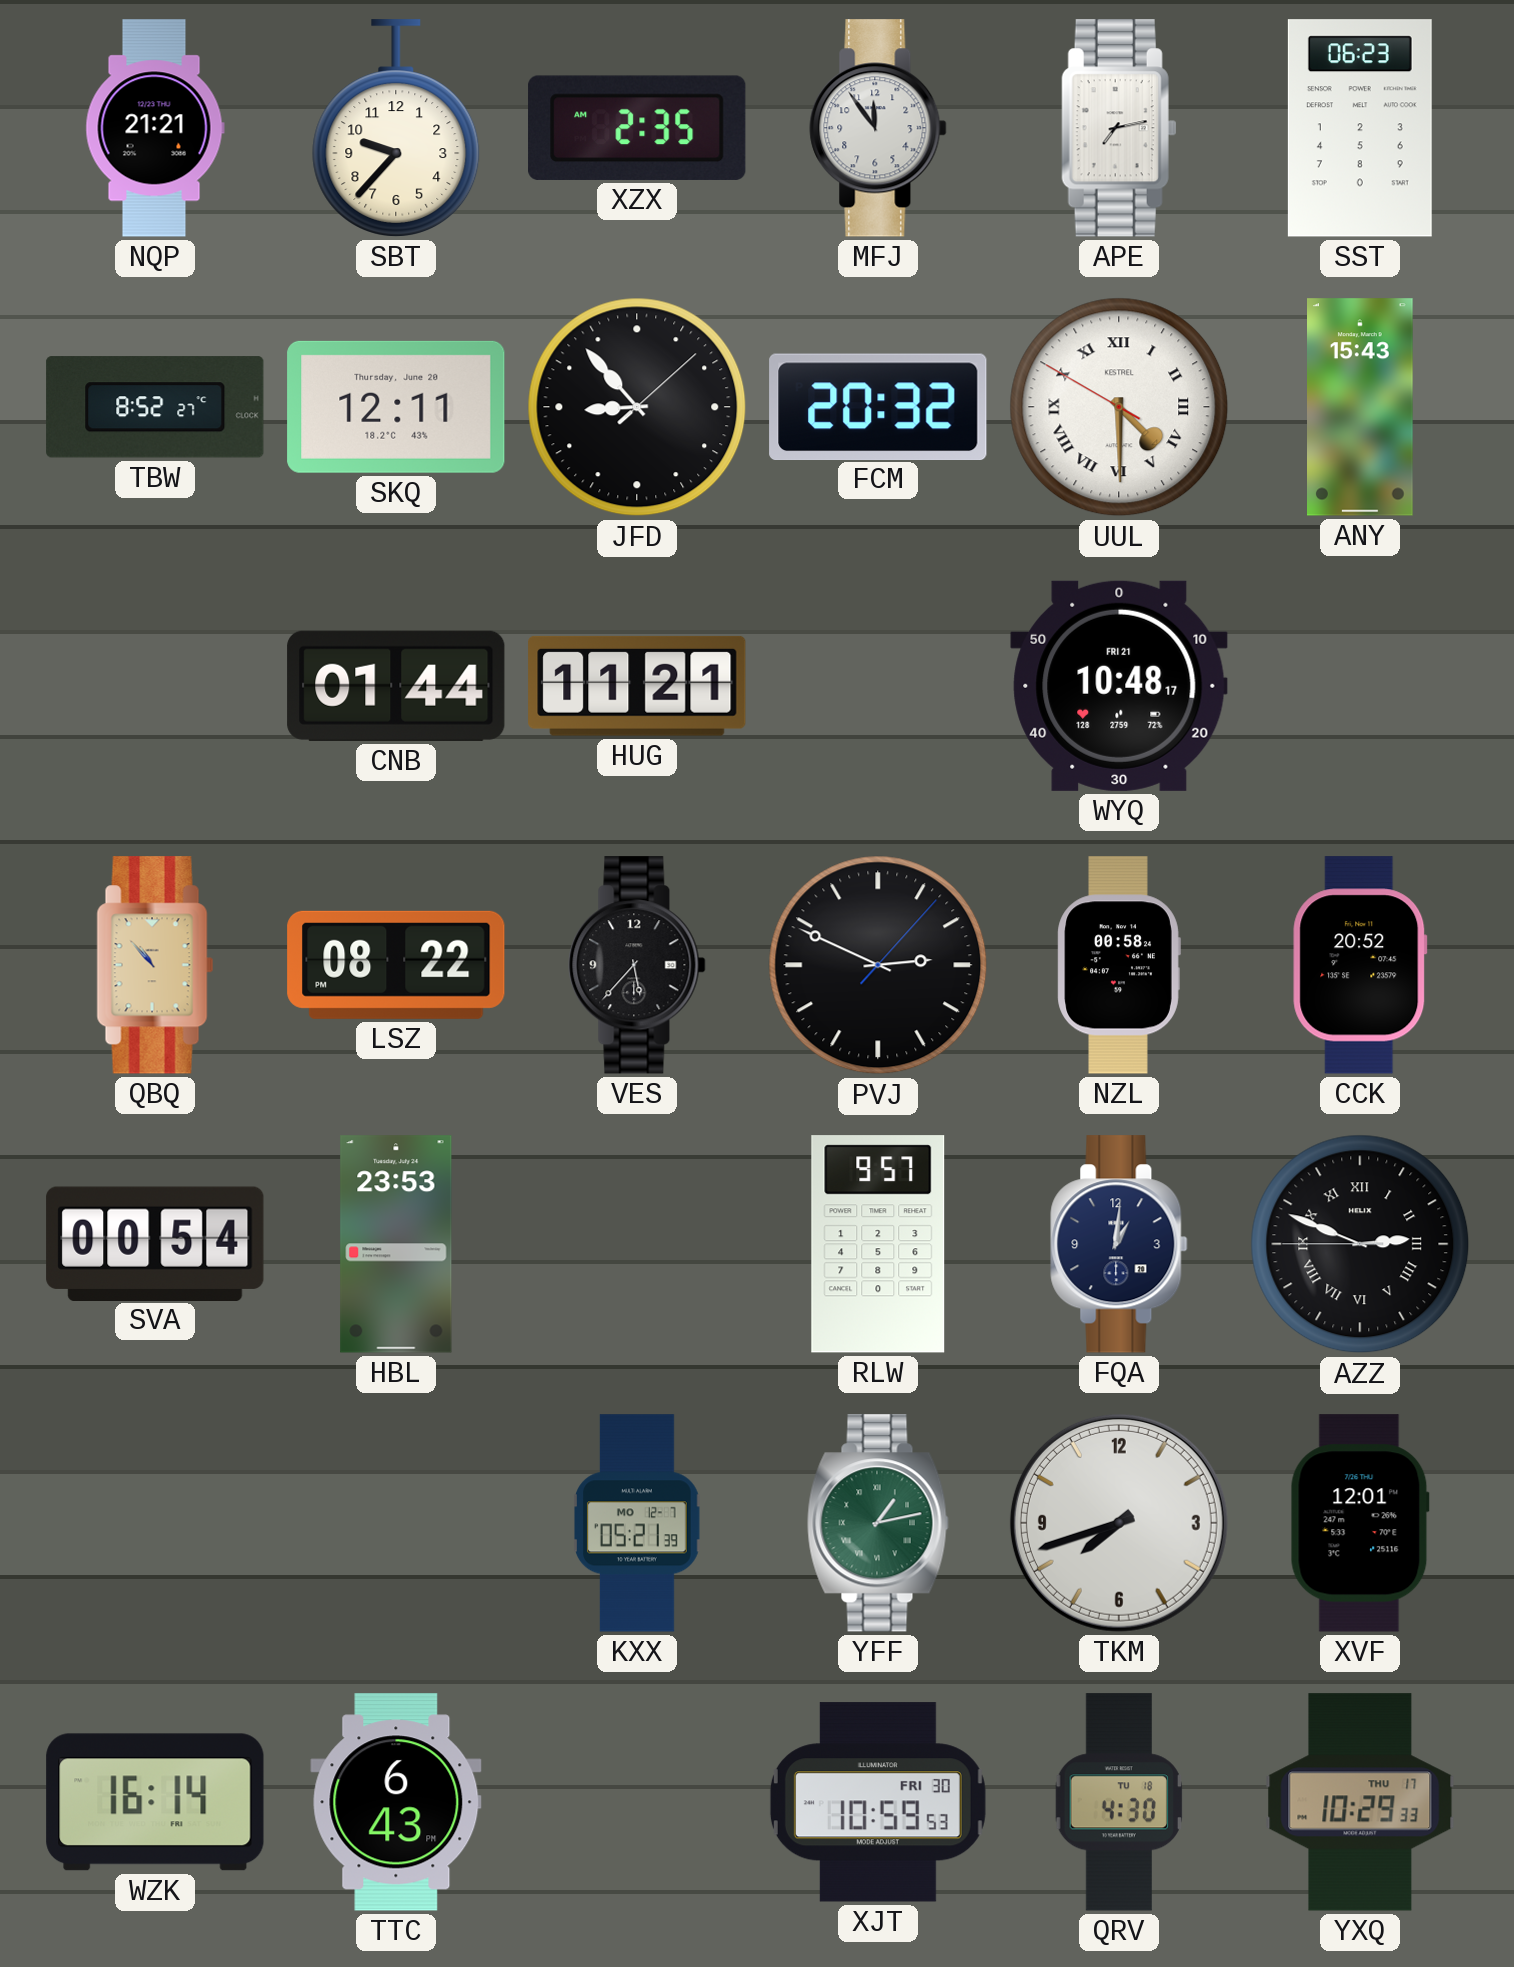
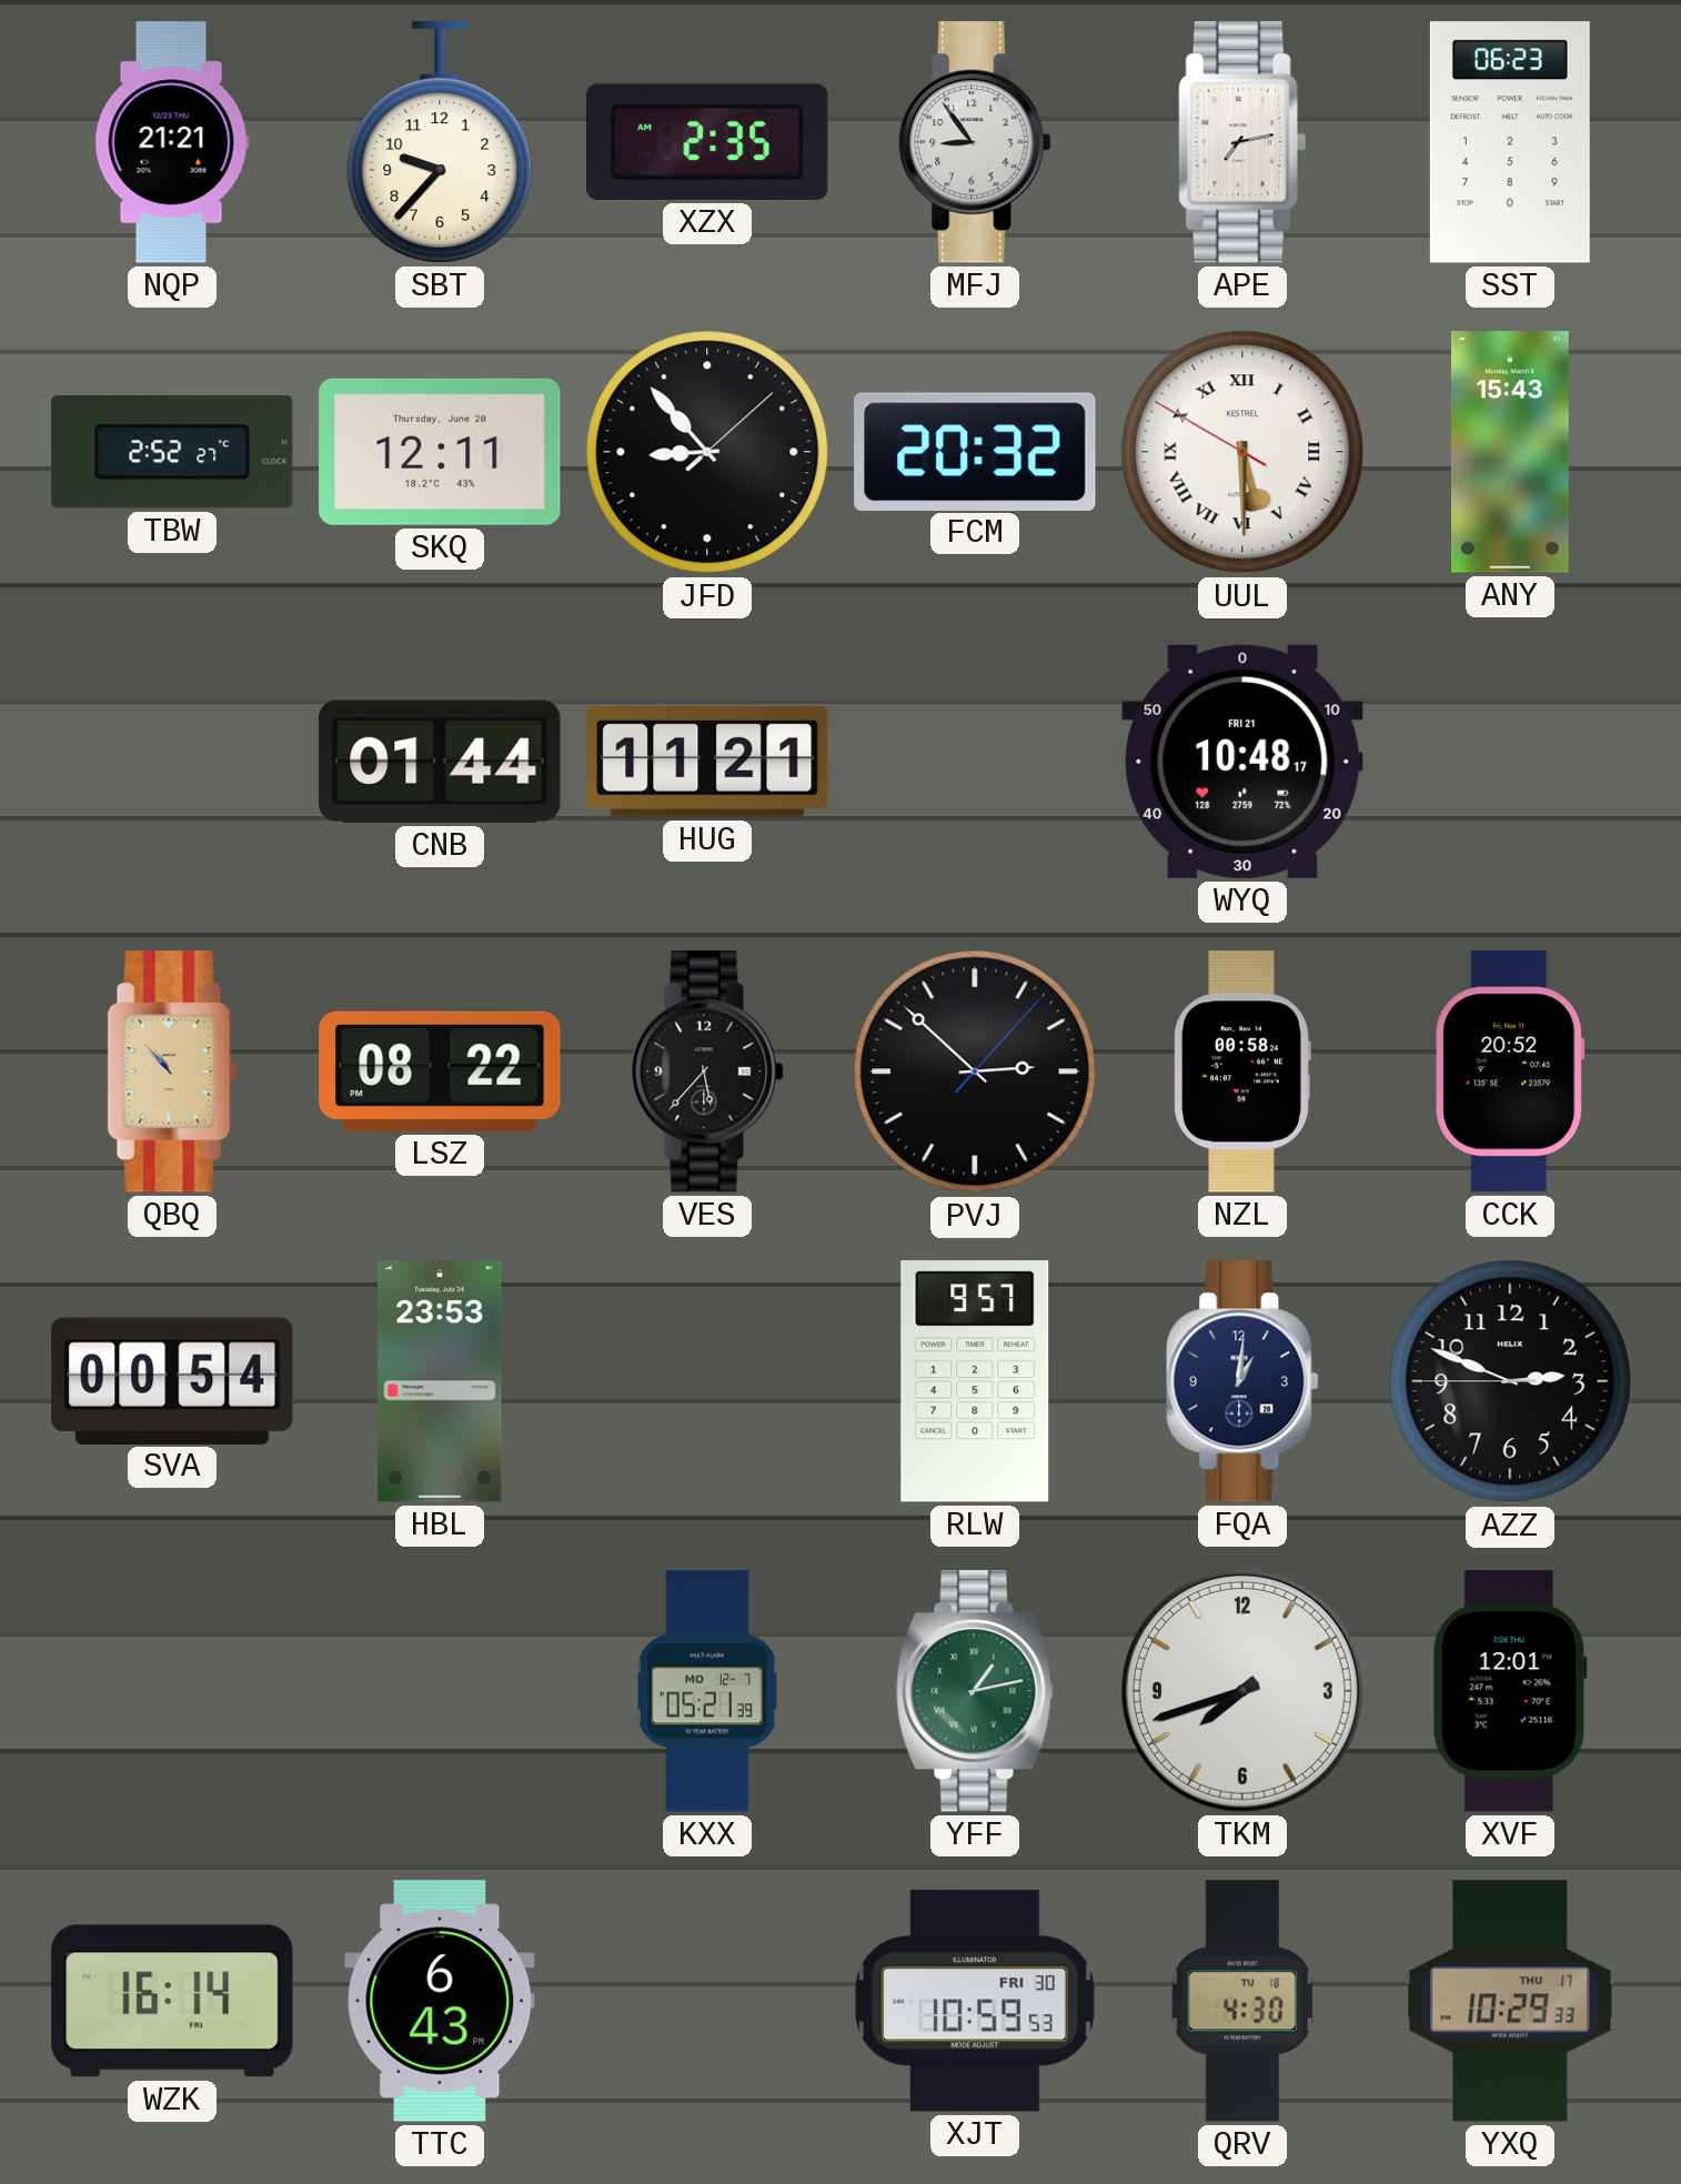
MFJ: 11:54 -> 8:54
TBW: 8:52 -> 2:52
UUL: 4:29 -> 5:29
PVJ: 2:49 -> 2:52
AZZ numerals: Roman -> Arabic
